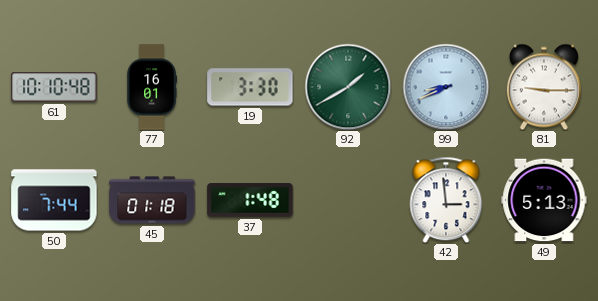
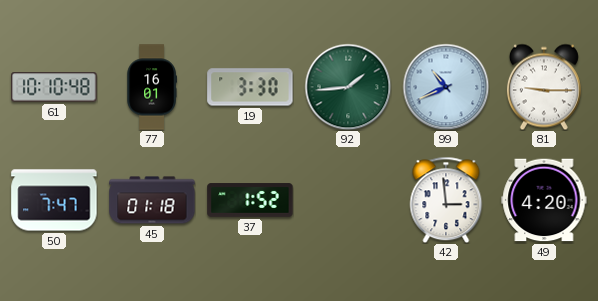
92: 1:40 -> 1:44
99: 8:41 -> 10:41
50: 7:44 -> 7:47
37: 1:48 -> 1:52
49: 5:13 -> 4:20
